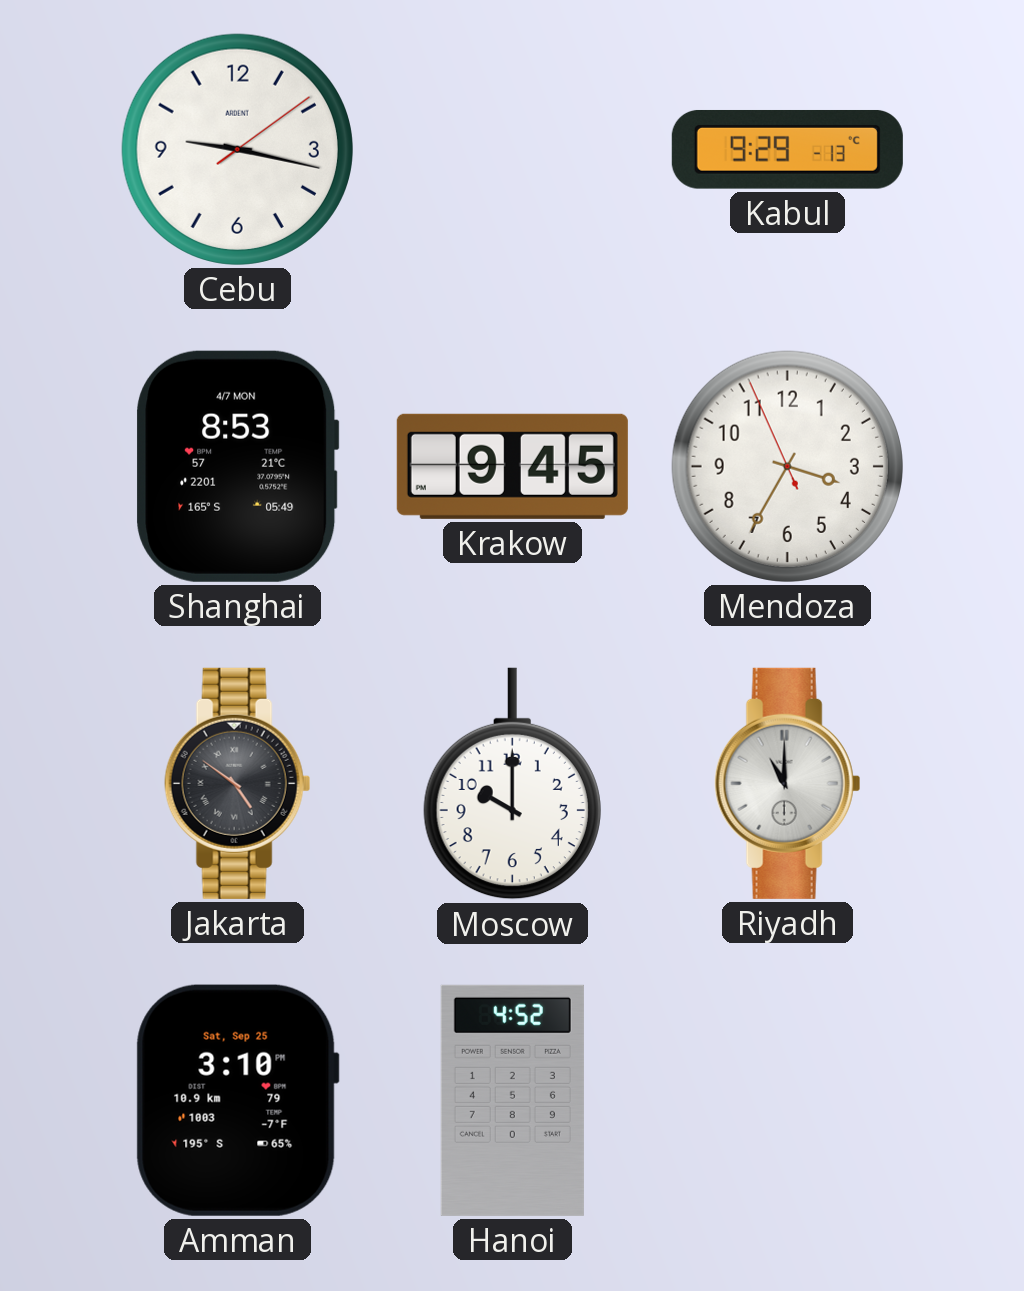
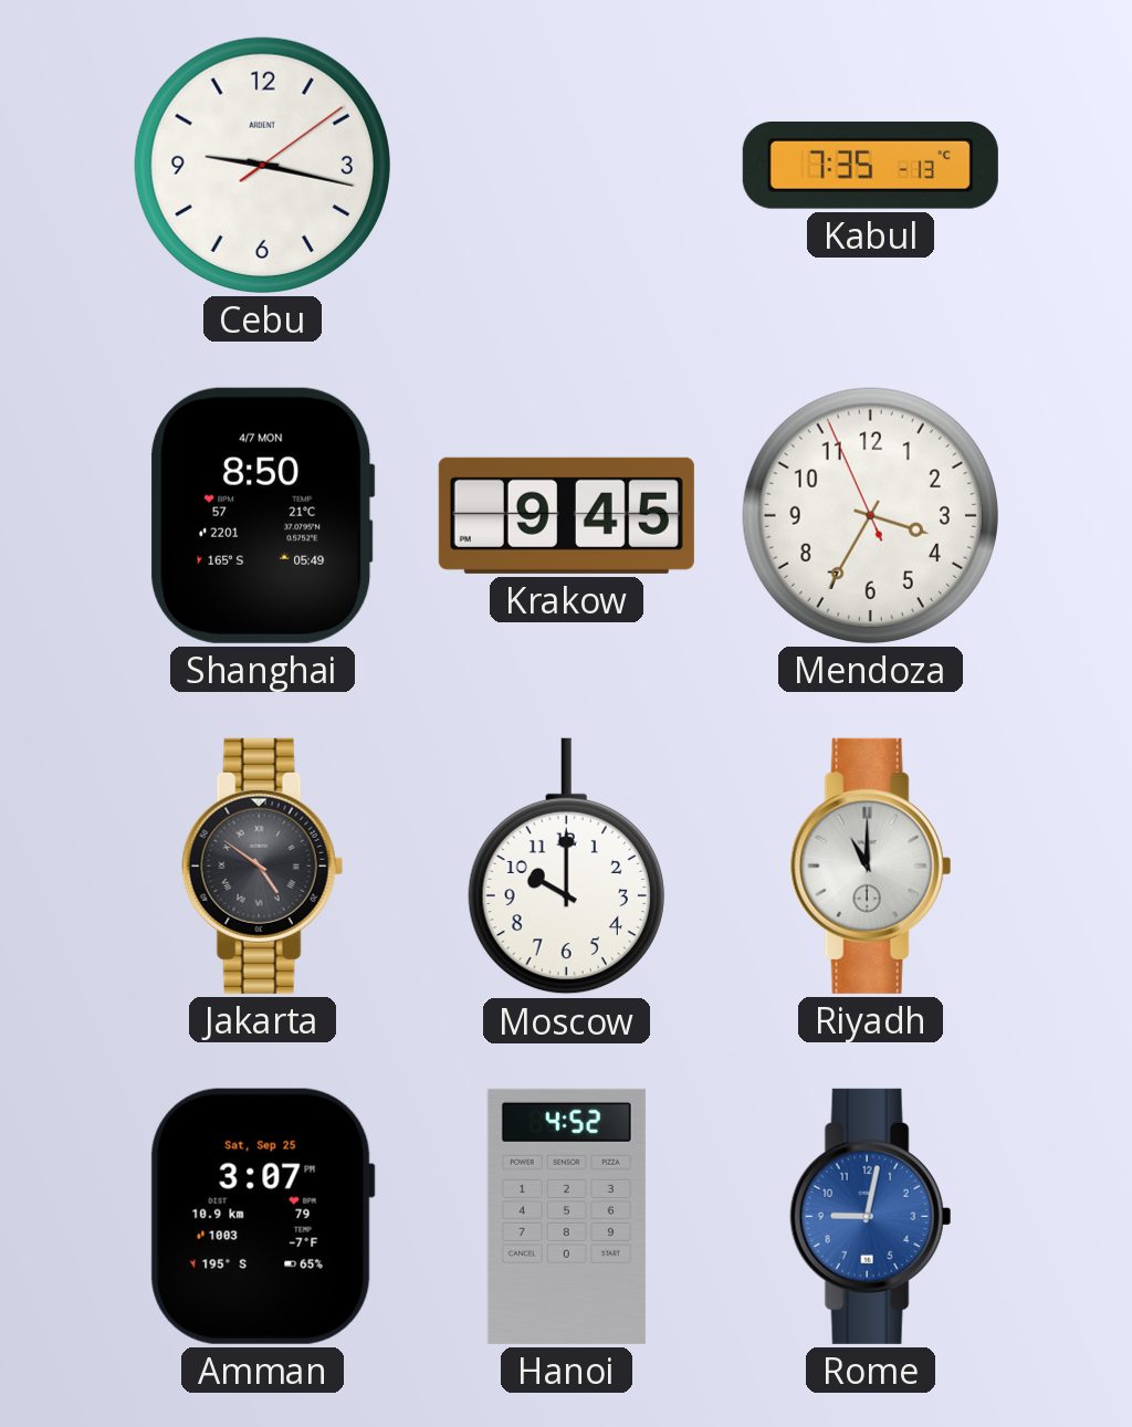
Kabul: 9:29 -> 7:35
Shanghai: 8:53 -> 8:50
Amman: 3:10 -> 3:07
Rome: none -> 9:02
